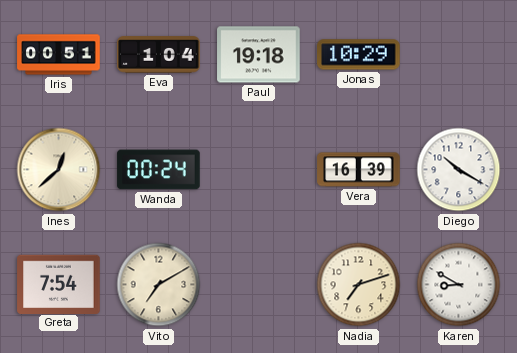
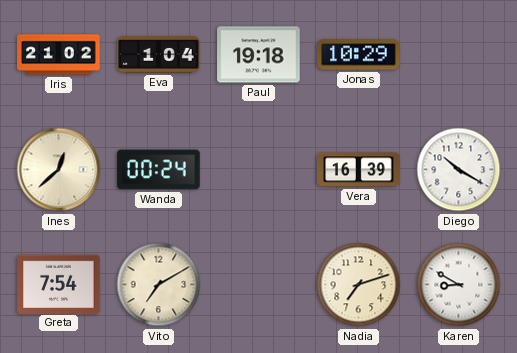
Iris: 00:51 -> 21:02
